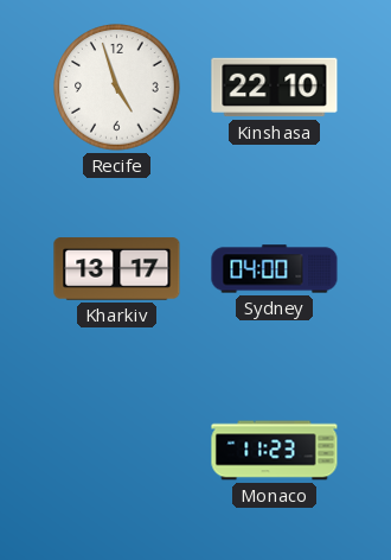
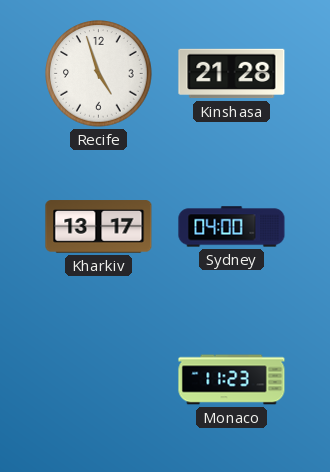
Kinshasa: 22:10 -> 21:28
